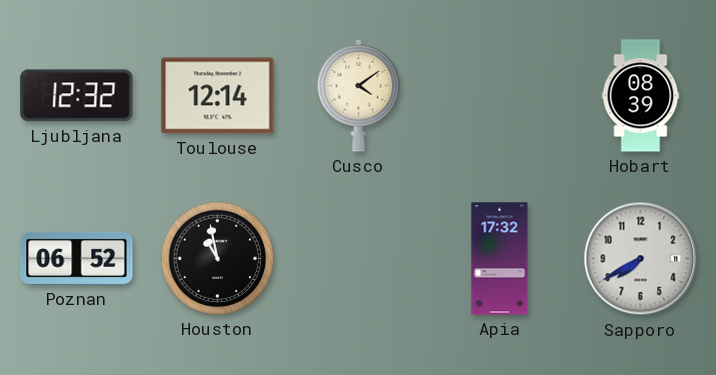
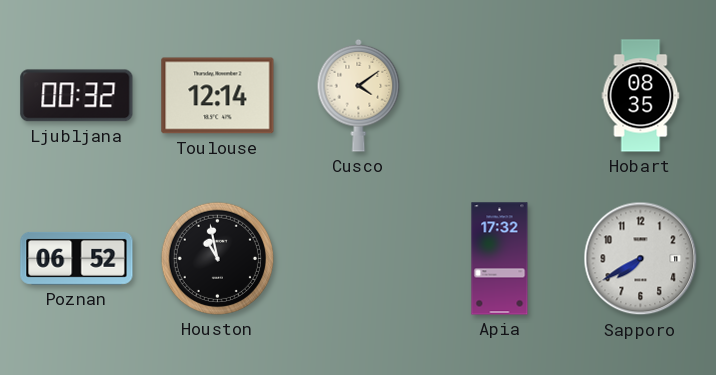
Ljubljana: 12:32 -> 00:32
Hobart: 08:39 -> 08:35
